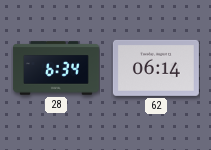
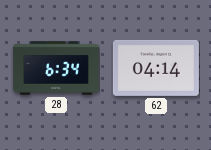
62: 06:14 -> 04:14
